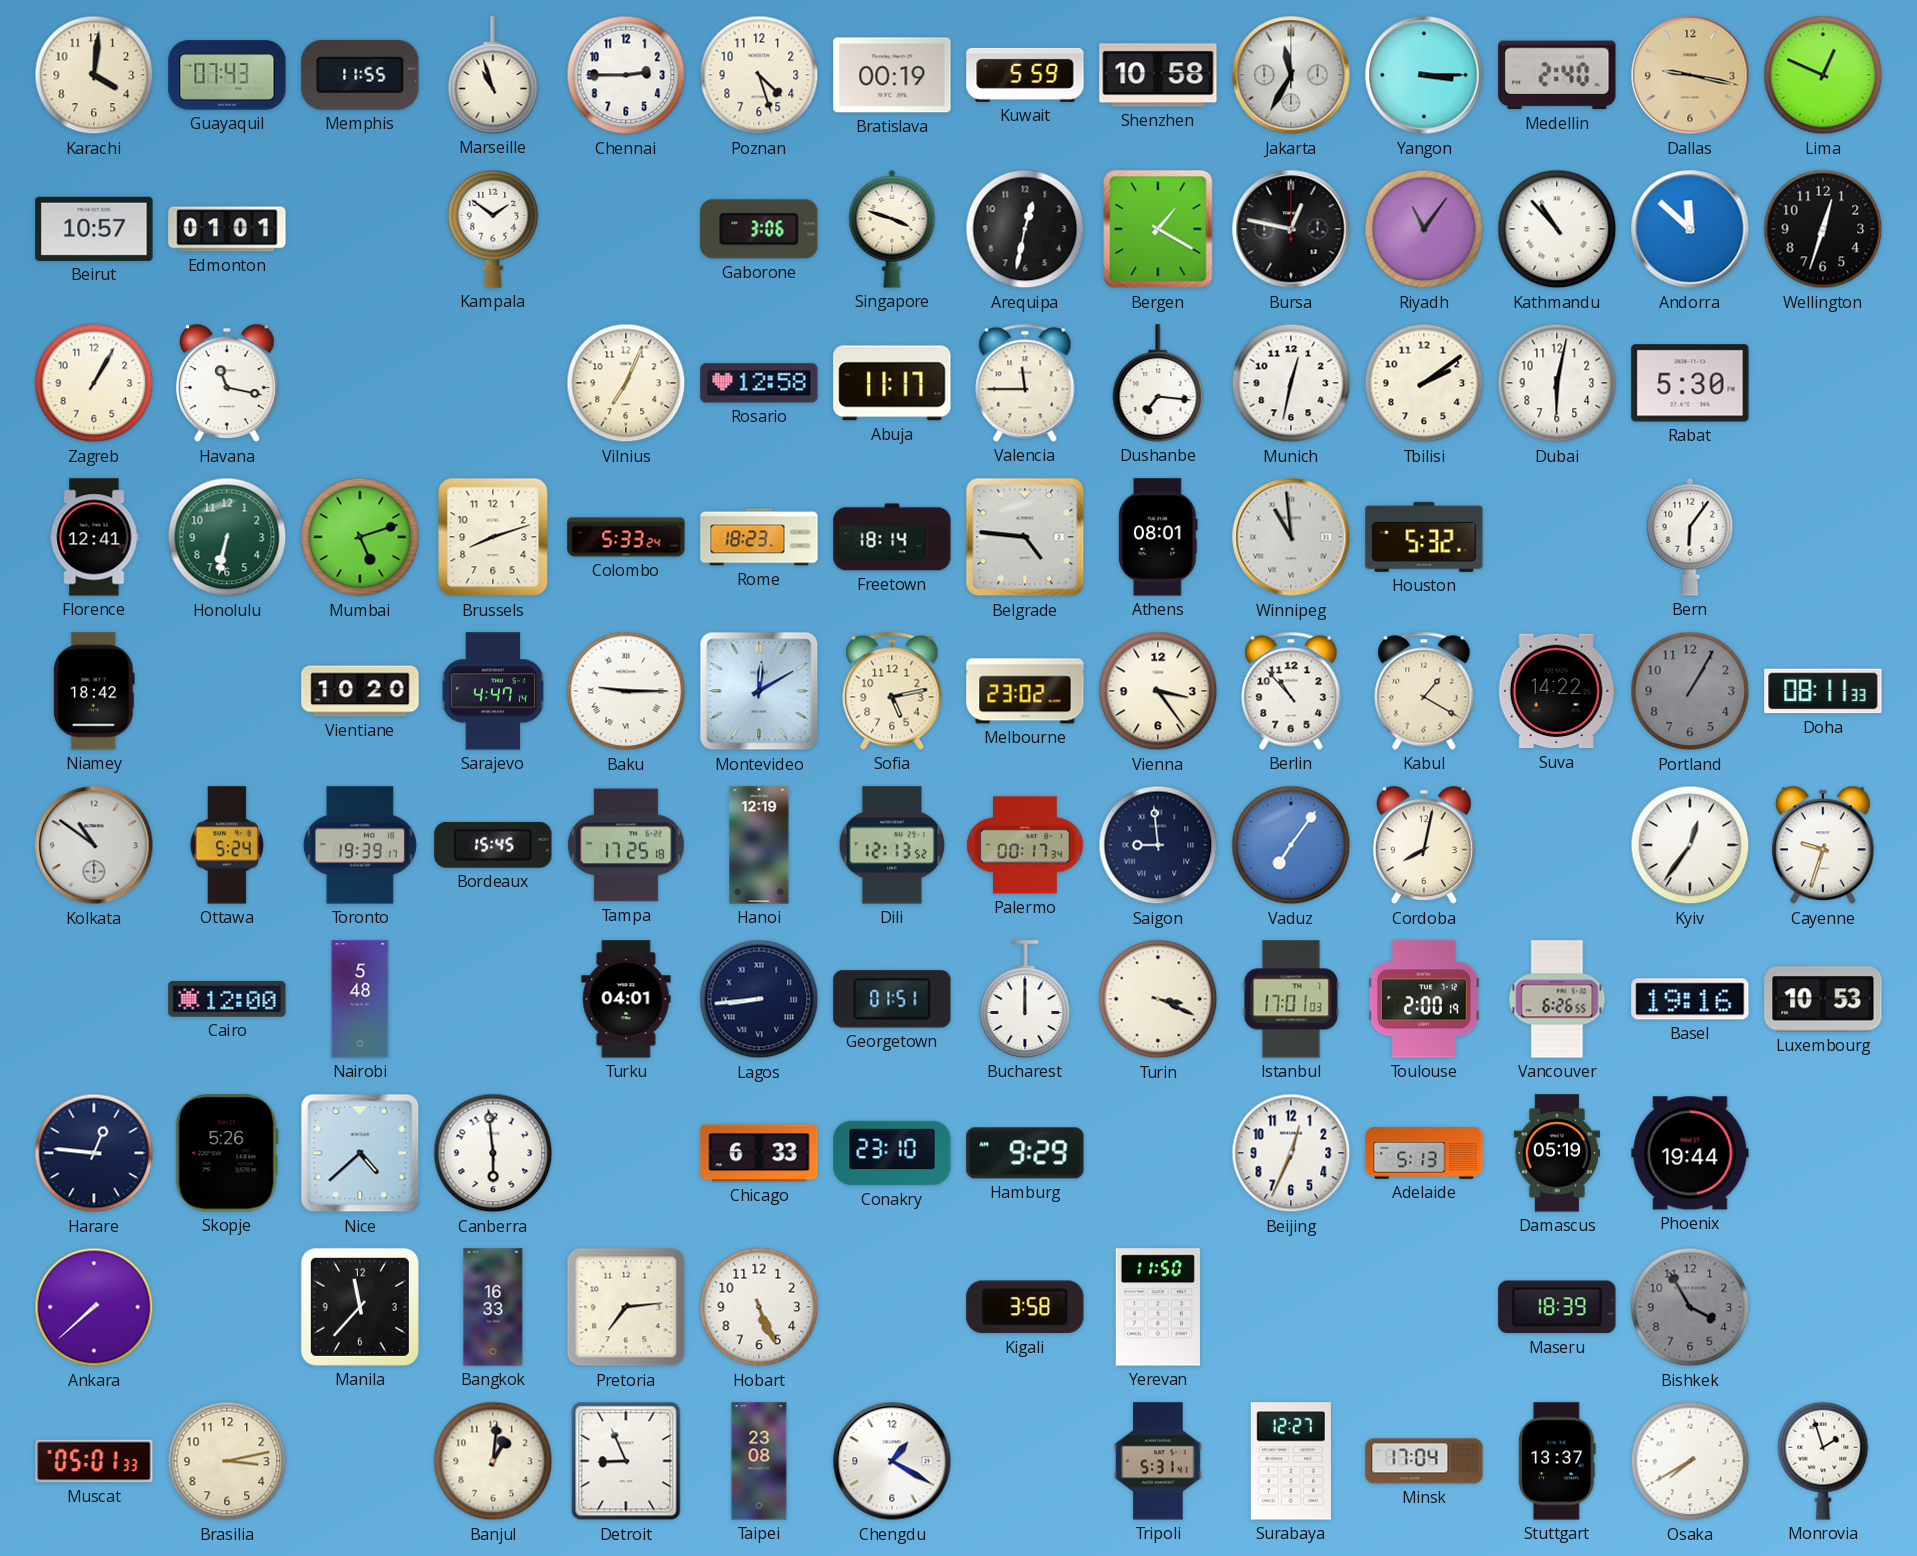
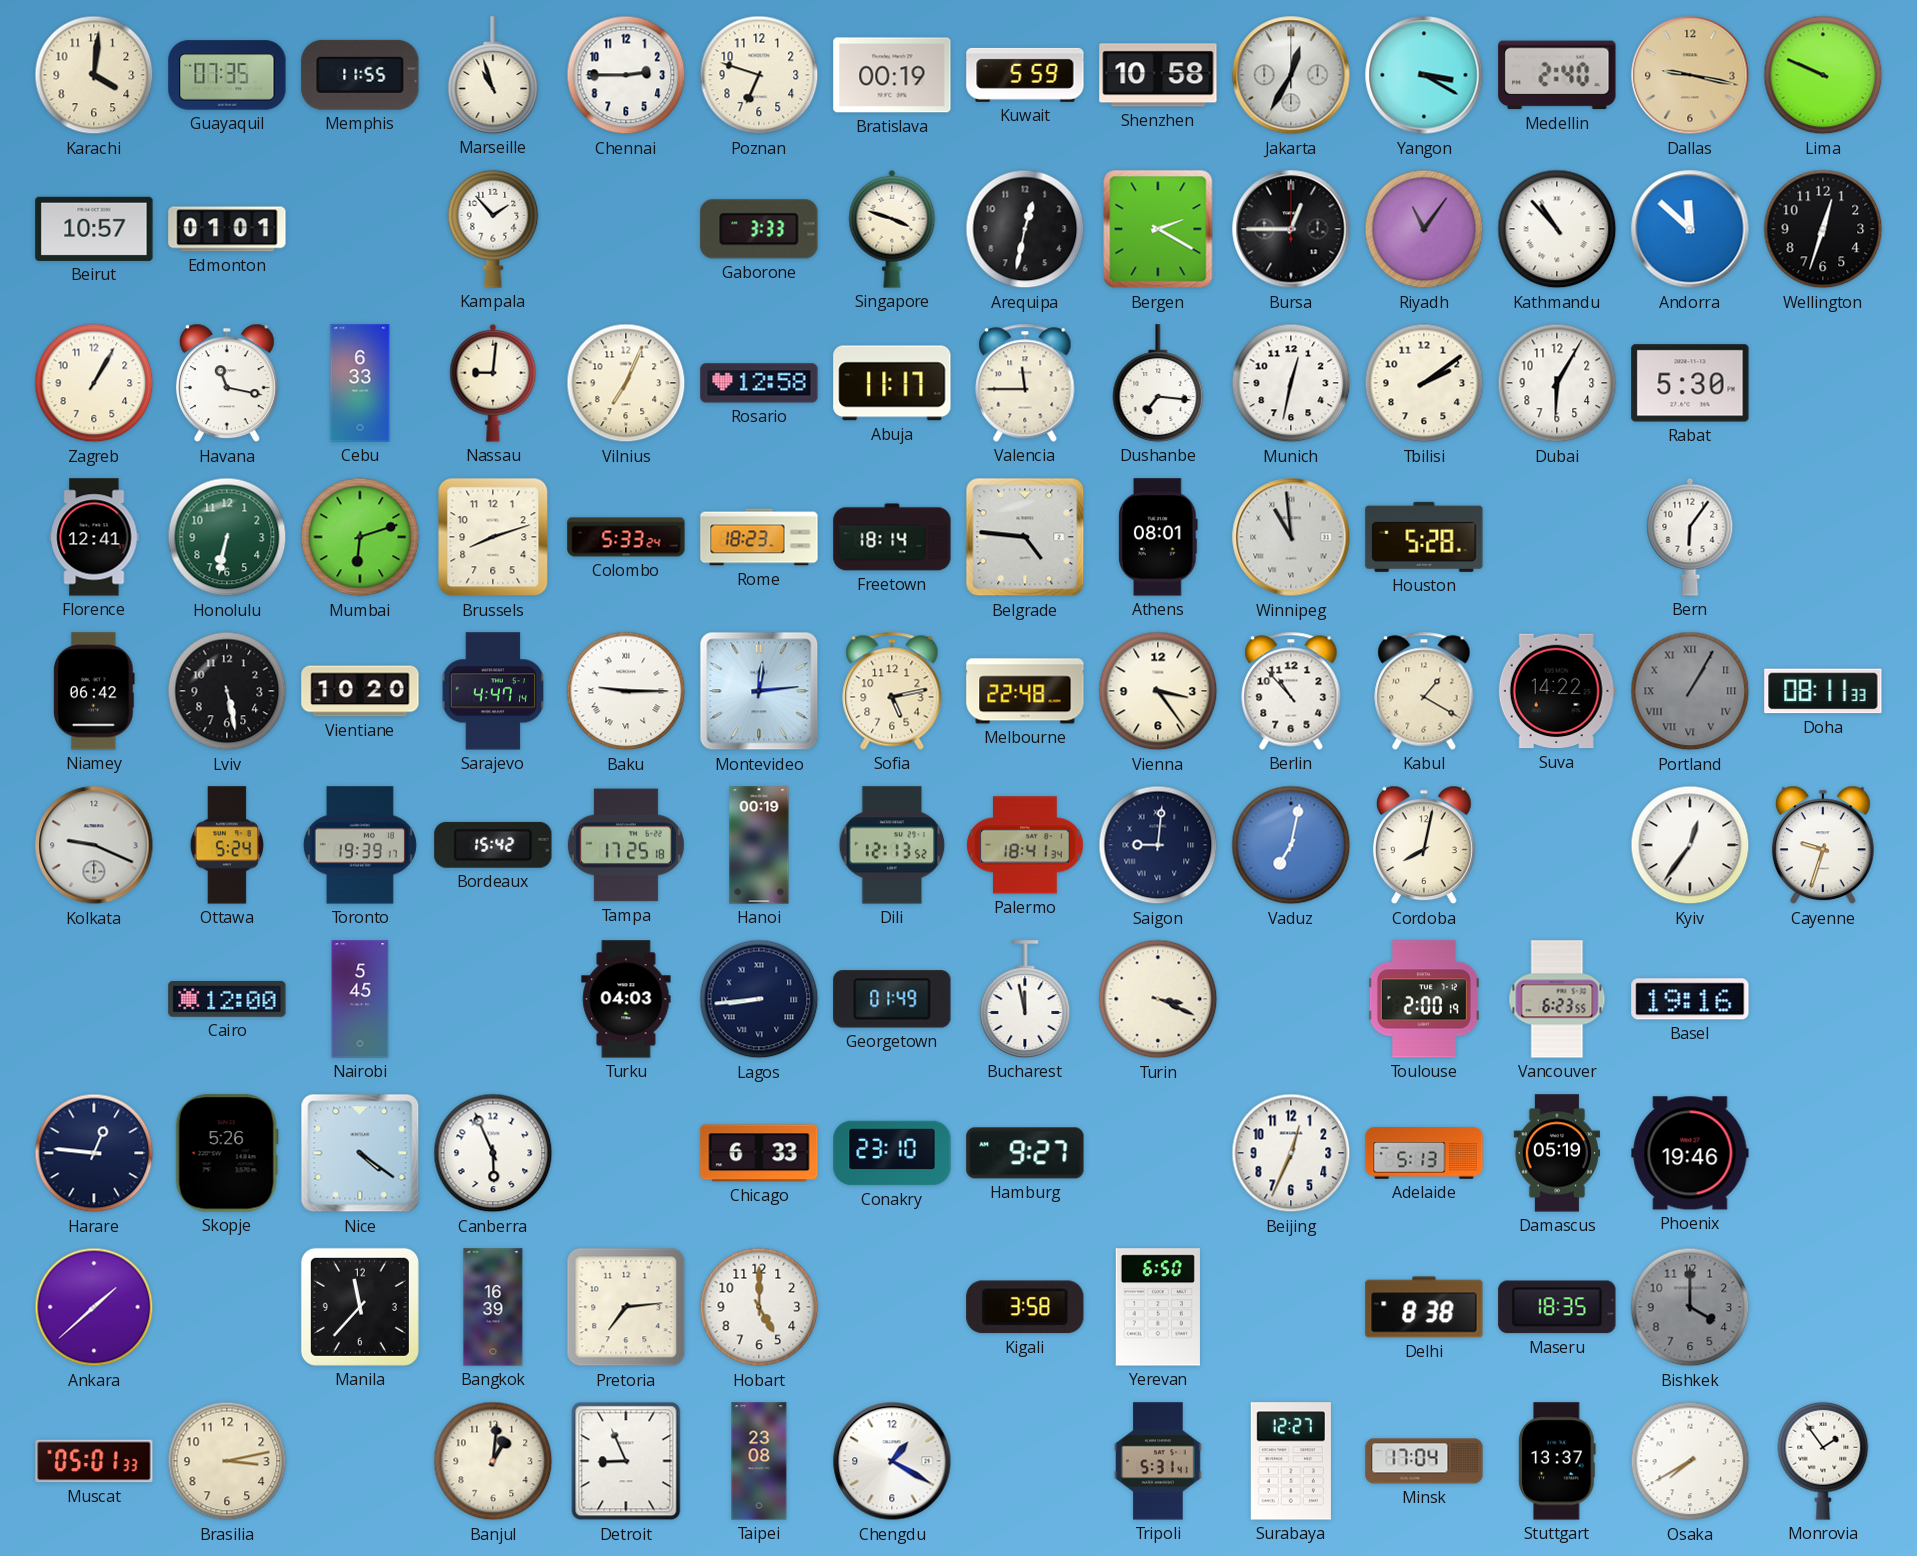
Guayaquil: 07:43 -> 07:35
Poznan: 4:27 -> 6:48
Jakarta: 11:35 -> 12:35
Yangon: 3:15 -> 3:20
Lima: 12:49 -> 9:49
Kampala: 1:51 -> 1:53
Gaborone: 3:06 -> 3:33
Bergen: 1:20 -> 2:20
Bursa: 12:47 -> 12:45
Cebu: none -> 6:33
Nassau: none -> 9:01
Dubai: 6:02 -> 6:05
Mumbai: 5:12 -> 6:12
Houston: 5:32 -> 5:28
Niamey: 18:42 -> 06:42
Lviv: none -> 5:28
Montevideo: 12:10 -> 12:14
Melbourne: 23:02 -> 22:48
Portland numerals: Arabic -> Roman
Kolkata: 10:51 -> 9:19
Bordeaux: 15:45 -> 15:42
Hanoi: 12:19 -> 00:19
Palermo: 00:17 -> 18:41
Saigon: 8:59 -> 9:01
Vaduz: 7:06 -> 7:02
Nairobi: 5:48 -> 5:45
Turku: 04:01 -> 04:03
Georgetown: 01:51 -> 01:49
Bucharest: 12:00 -> 11:58
Istanbul: 17:01 -> none
Vancouver: 6:26 -> 6:23
Luxembourg: 10:53 -> none
Nice: 4:38 -> 4:21
Canberra: 5:59 -> 5:56
Hamburg: 9:29 -> 9:27
Phoenix: 19:44 -> 19:46
Ankara: 7:38 -> 1:38
Bangkok: 16:33 -> 16:39
Hobart: 5:26 -> 5:00
Yerevan: 11:50 -> 6:50
Delhi: none -> 8:38
Maseru: 18:39 -> 18:35
Bishkek: 3:55 -> 4:00
Monrovia: 1:57 -> 1:54
